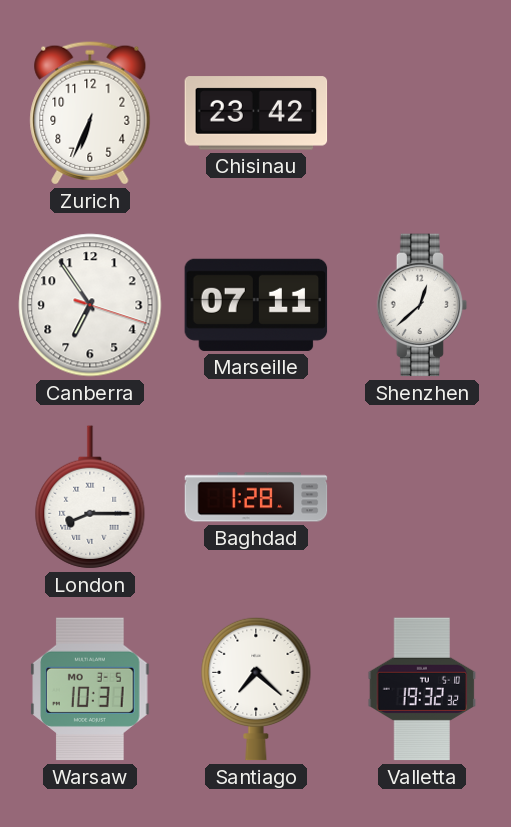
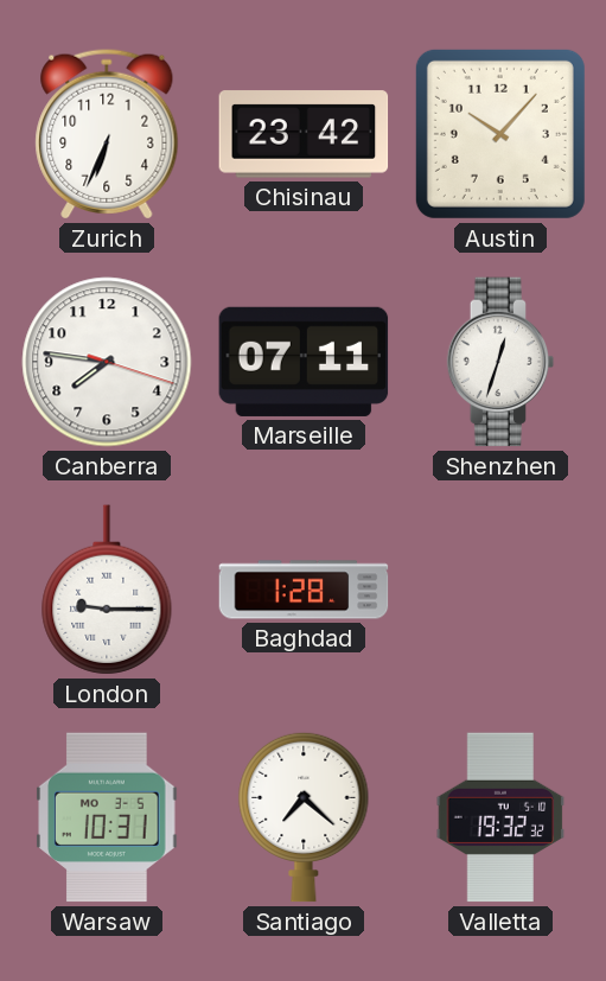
Austin: none -> 10:07
Canberra: 6:54 -> 7:46
Shenzhen: 12:38 -> 12:33
London: 8:15 -> 9:15
